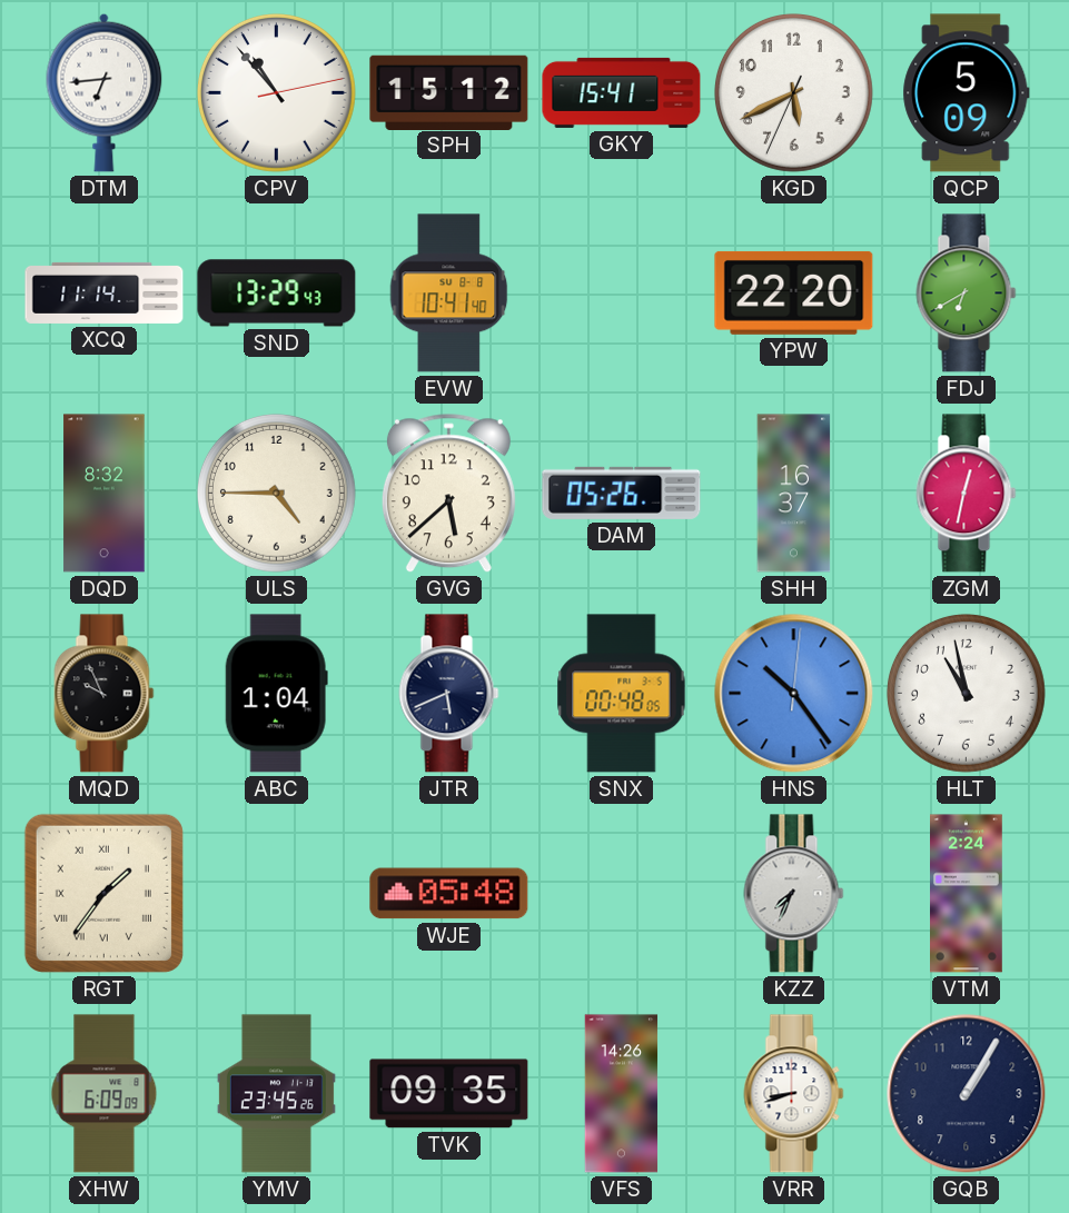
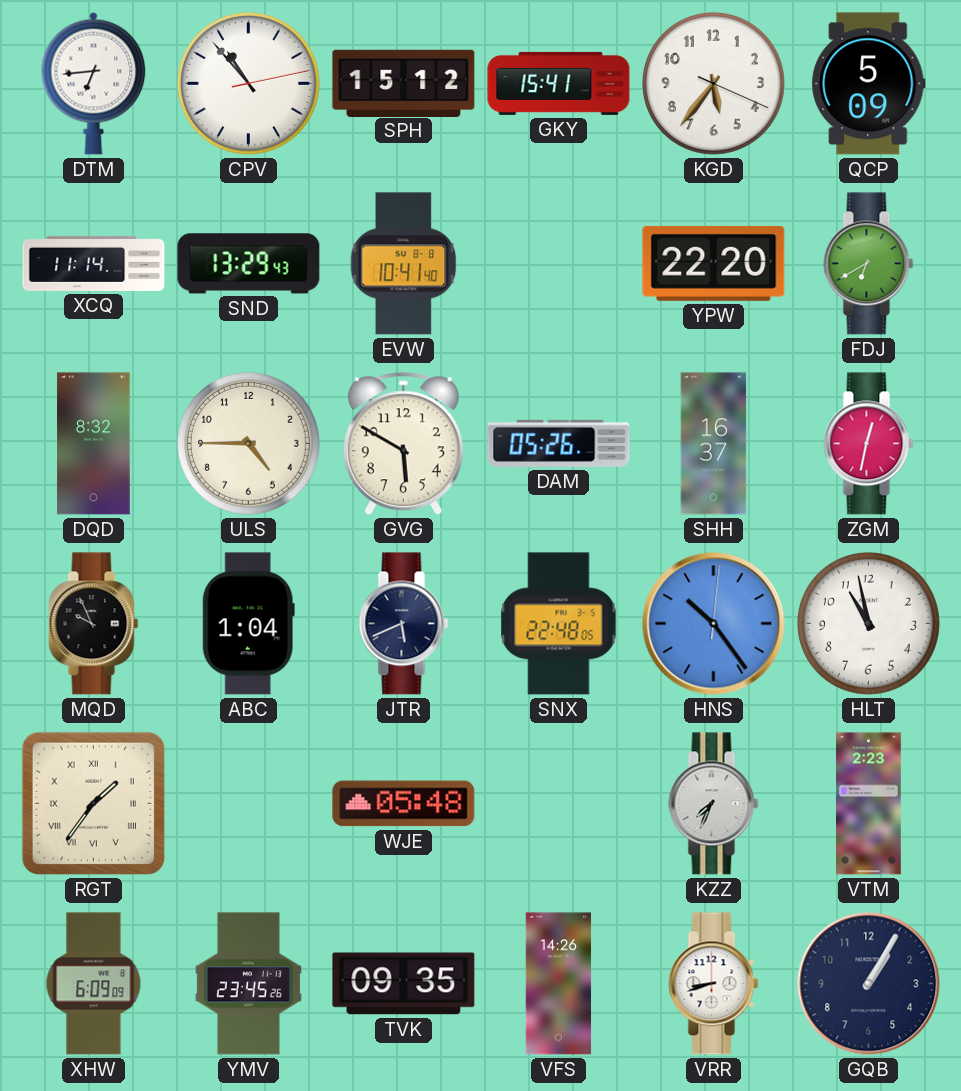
KGD: 5:40 -> 5:36
GVG: 5:38 -> 5:50
SNX: 00:48 -> 22:48
VTM: 2:24 -> 2:23
